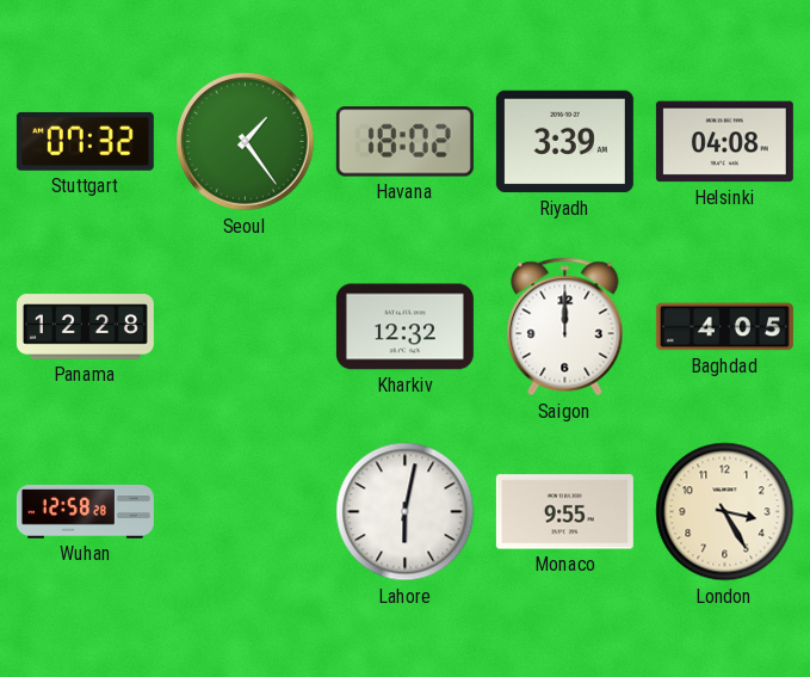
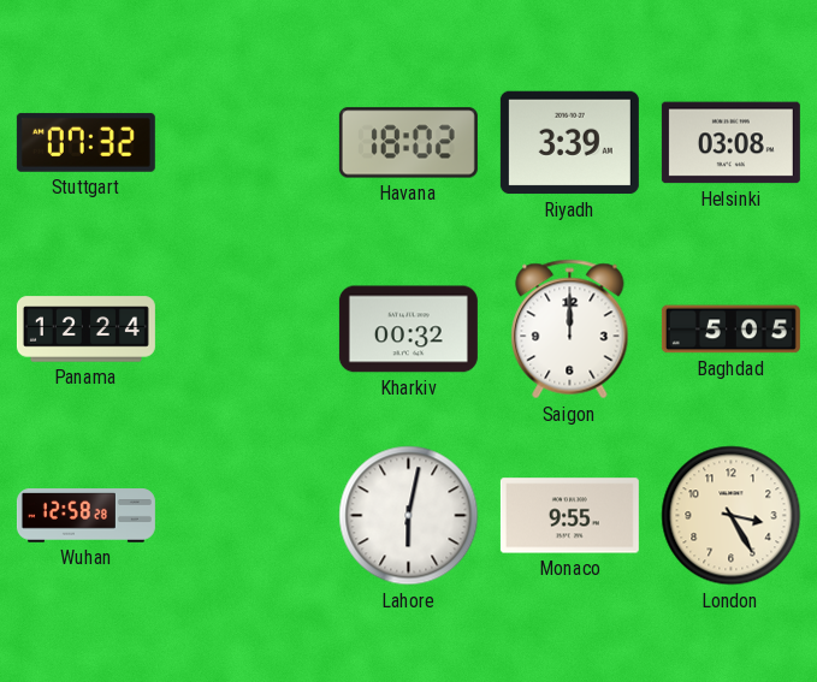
Seoul: 1:24 -> none
Helsinki: 04:08 -> 03:08
Panama: 12:28 -> 12:24
Kharkiv: 12:32 -> 00:32
Baghdad: 4:05 -> 5:05
